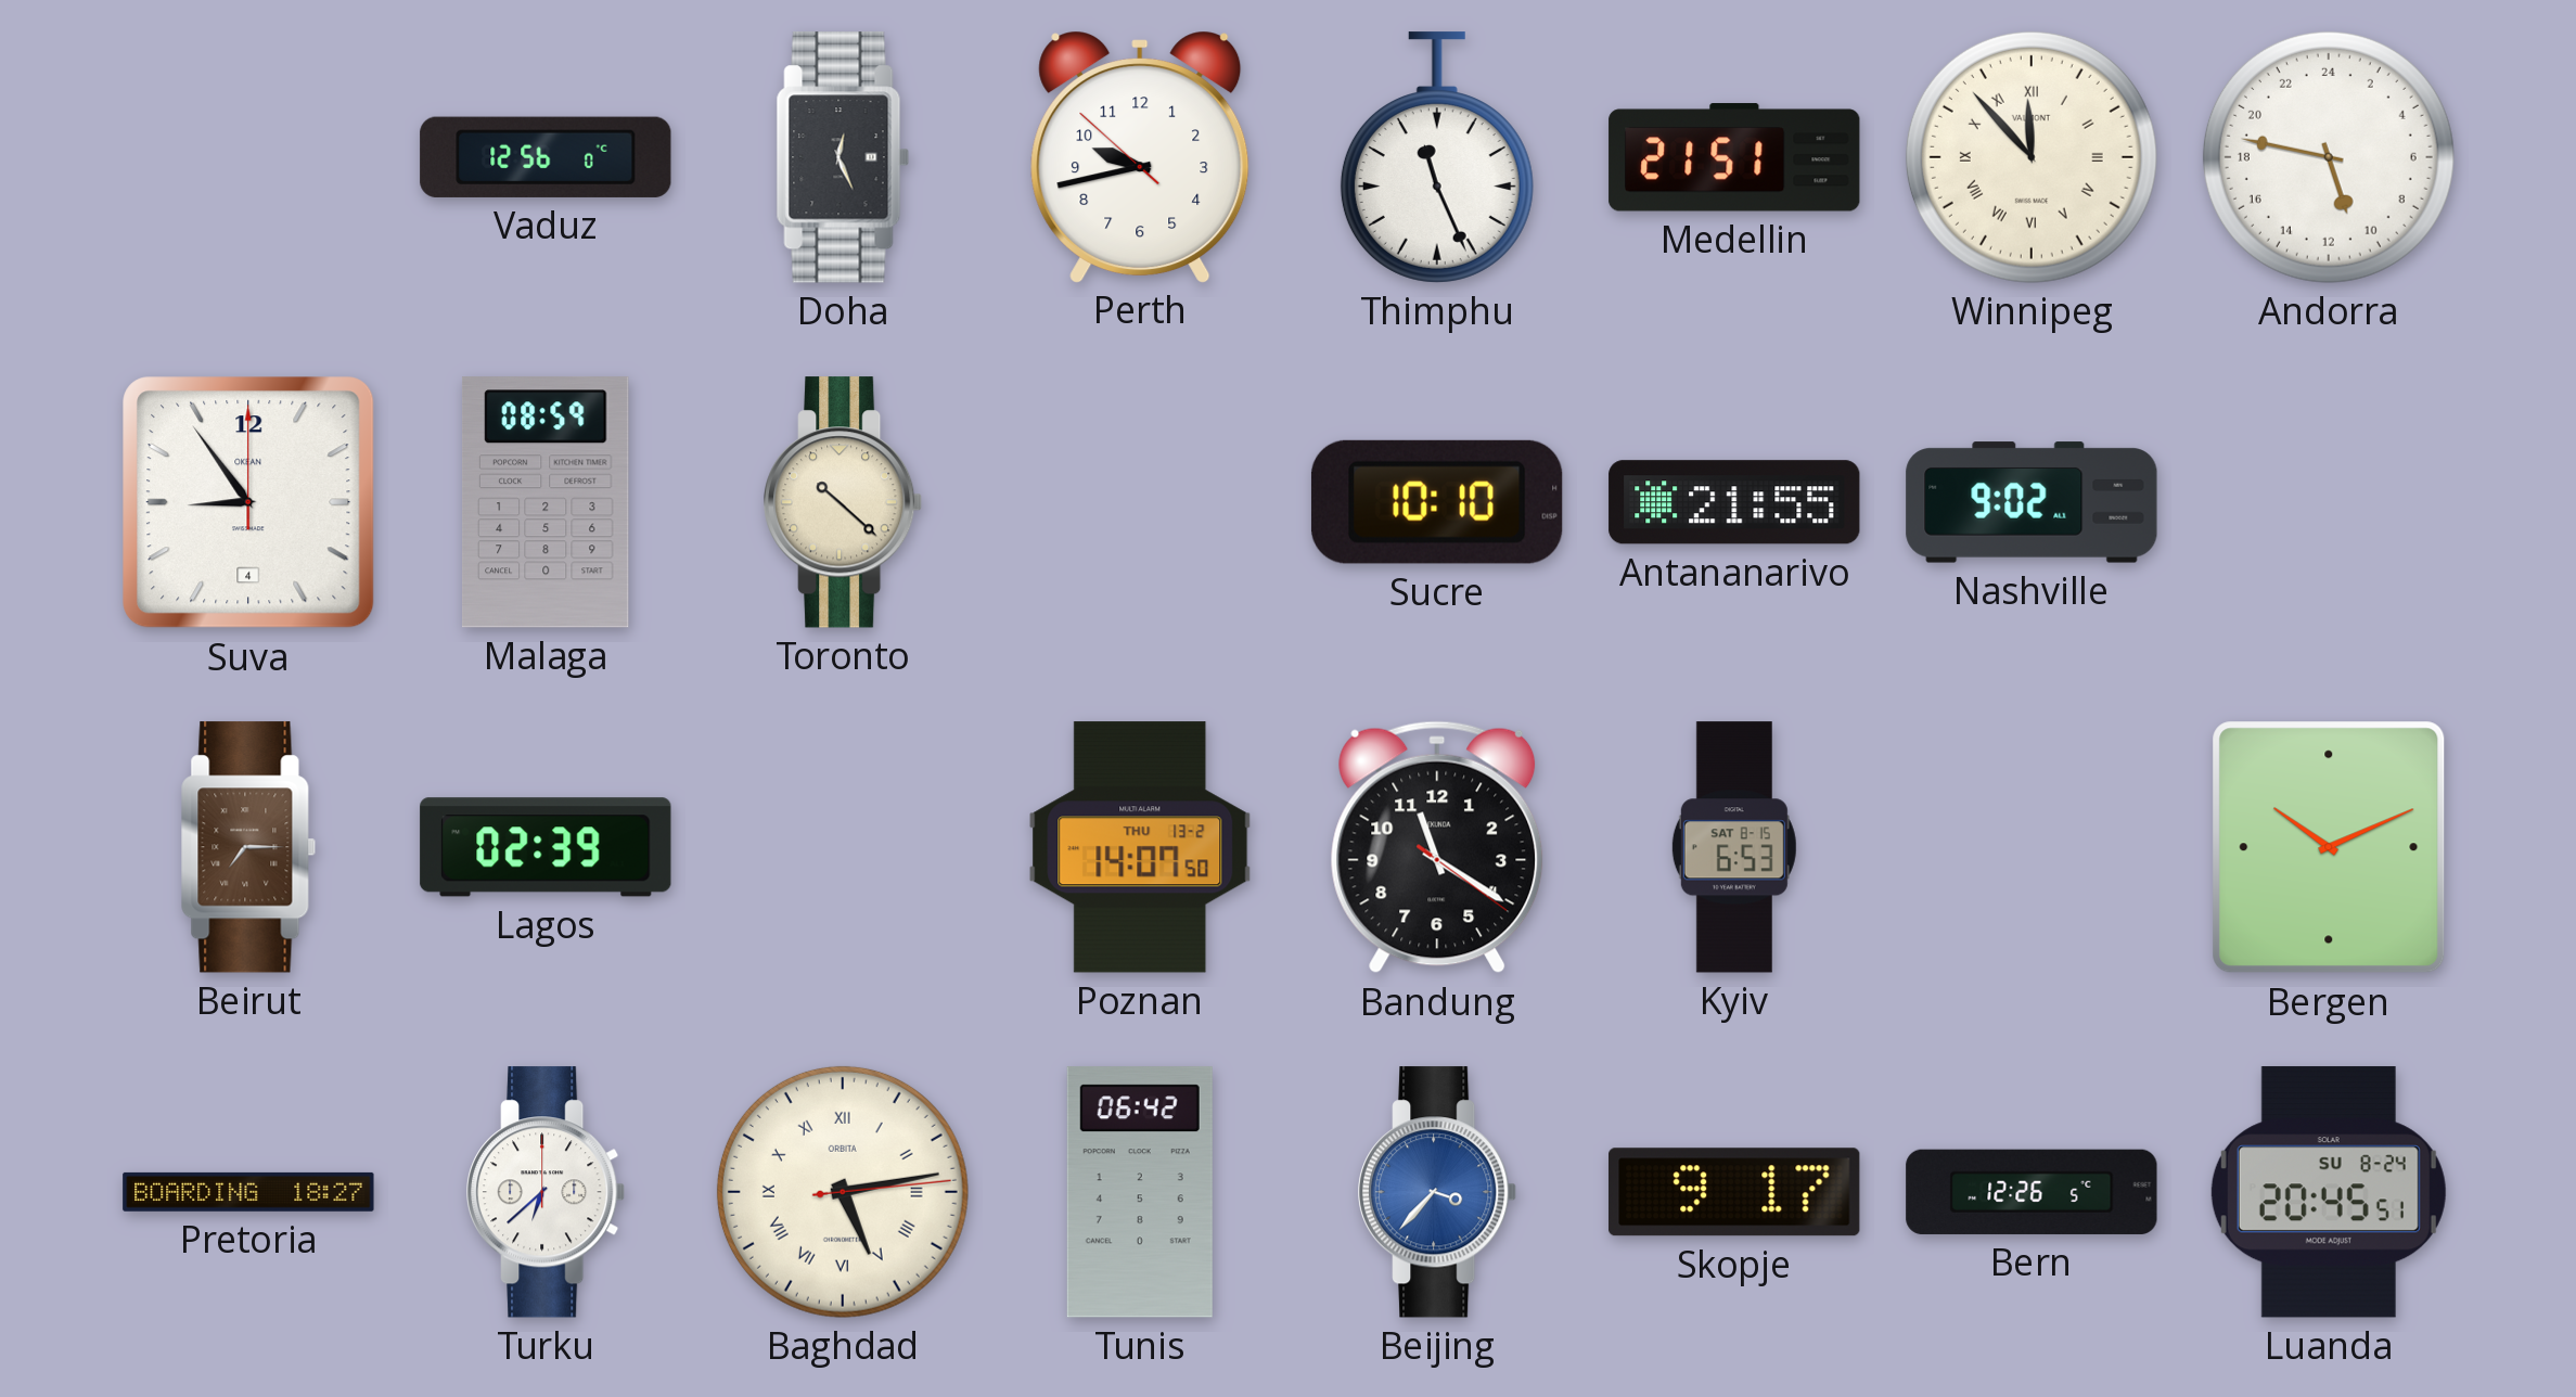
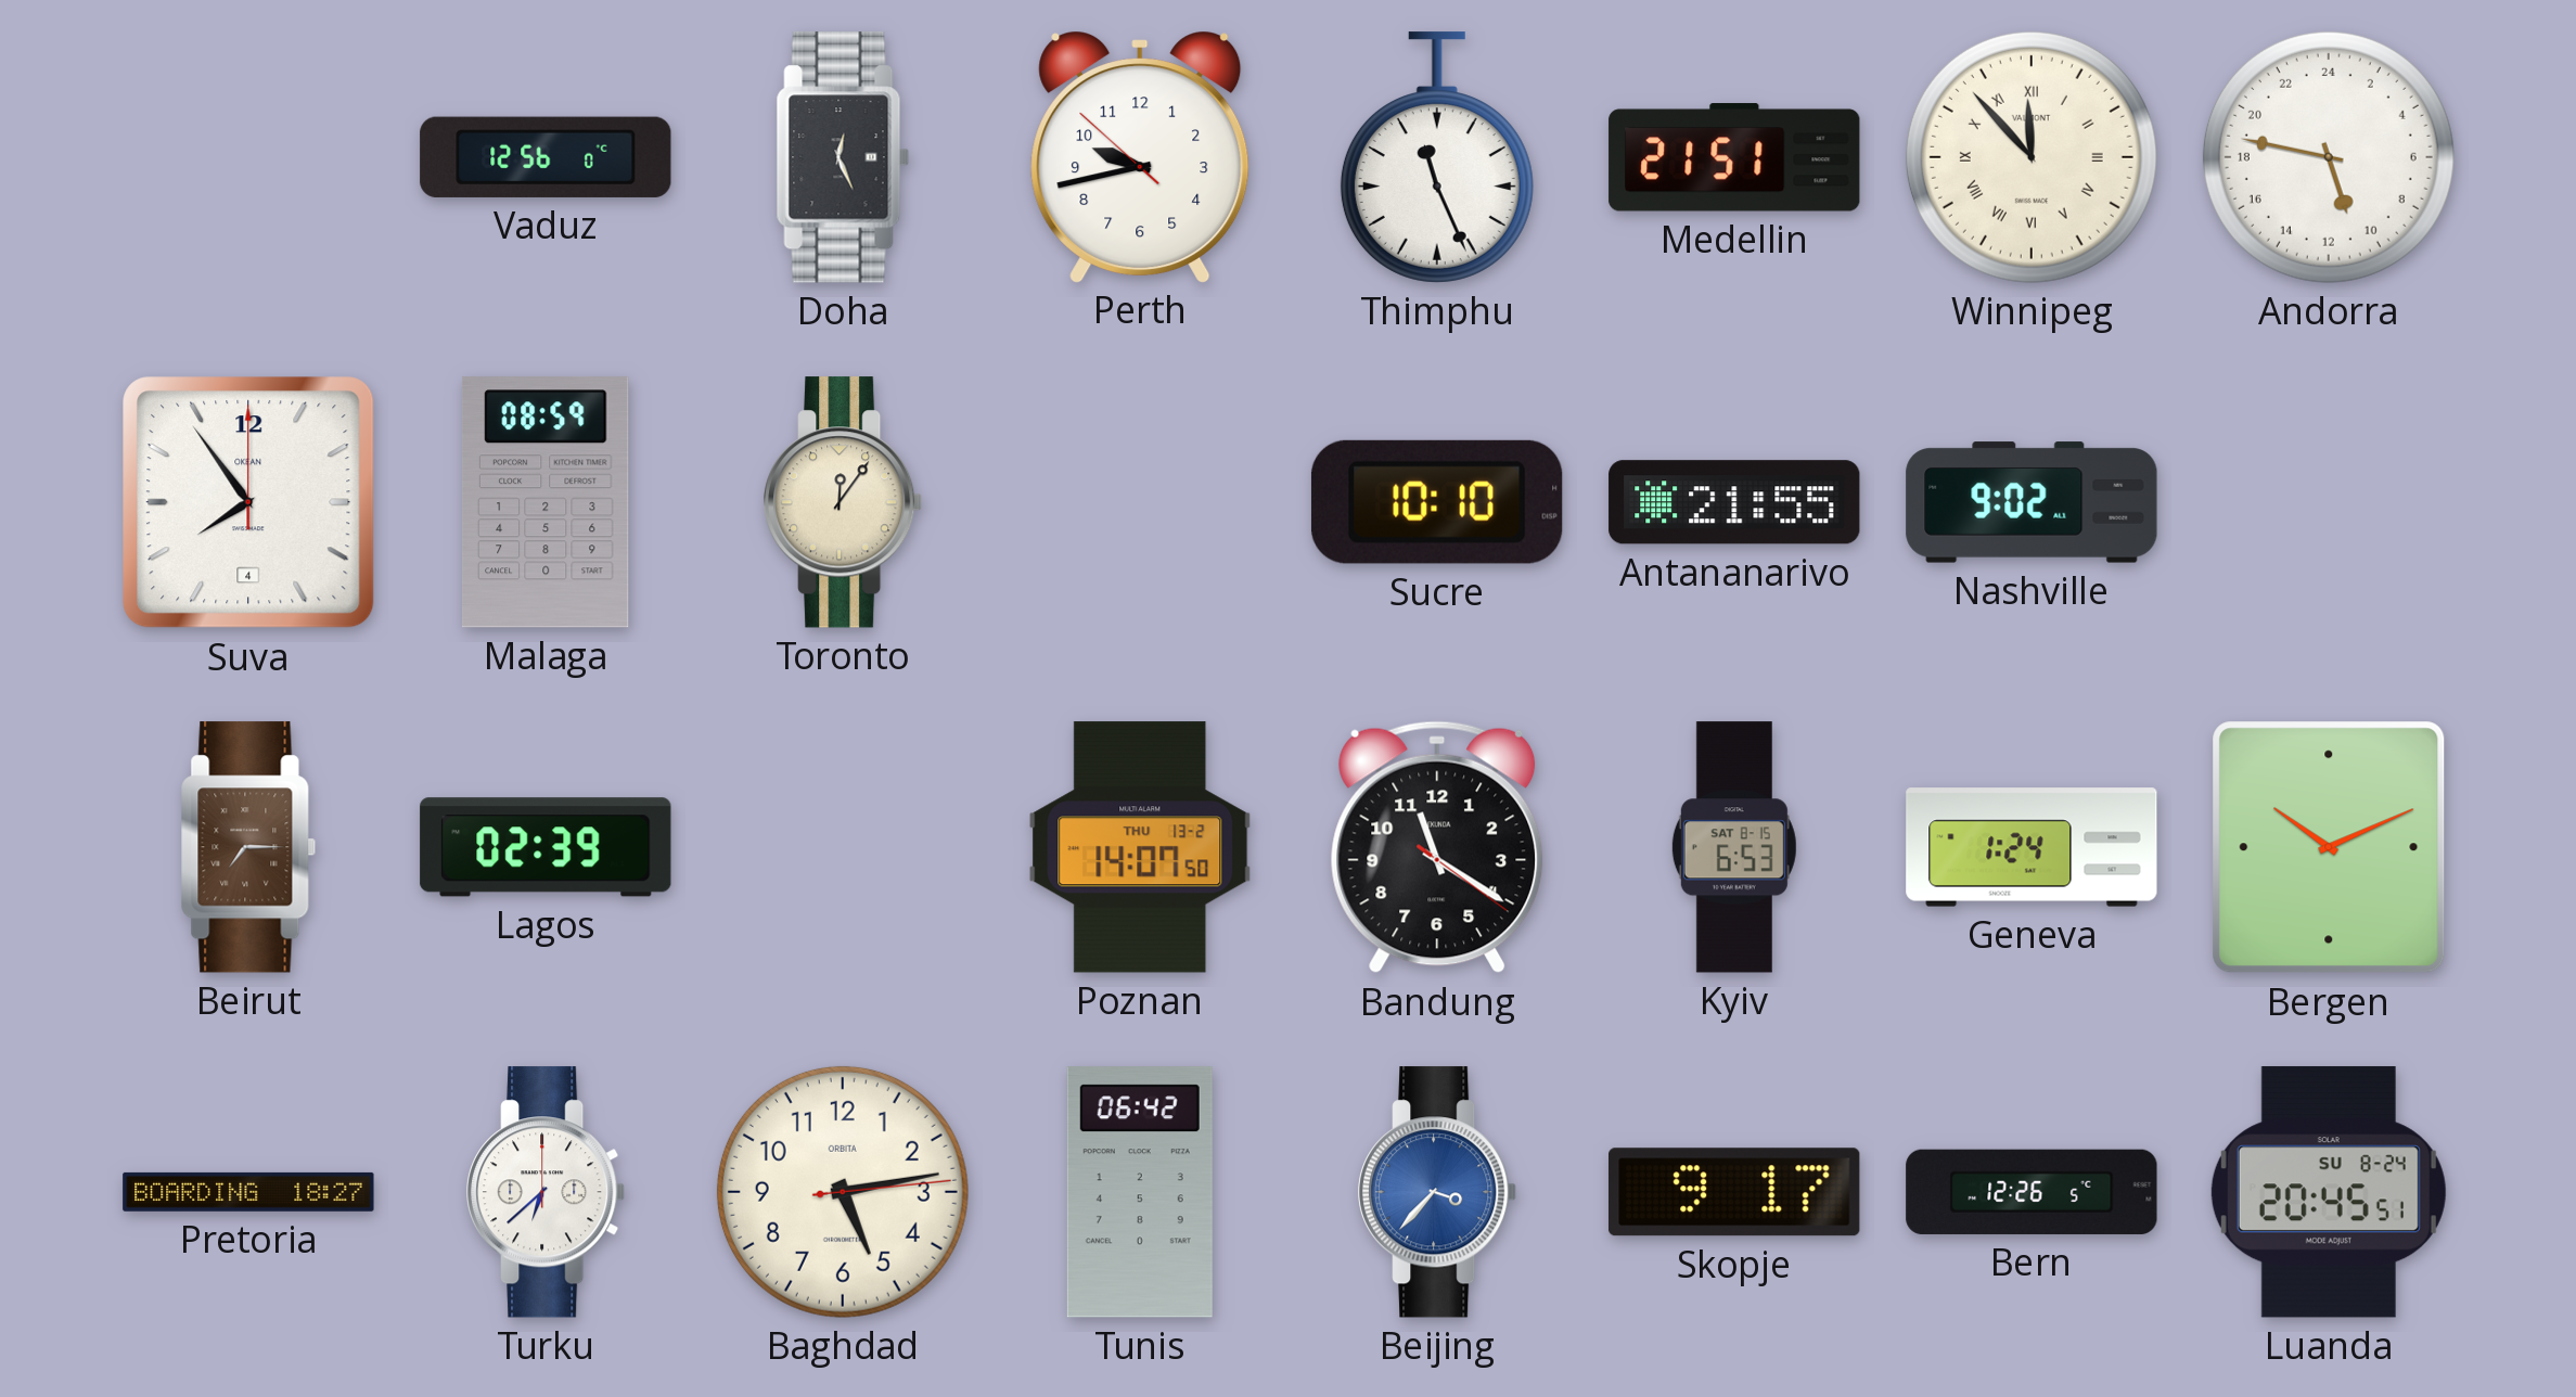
Suva: 8:54 -> 7:54
Toronto: 10:22 -> 12:06
Geneva: none -> 1:24
Baghdad numerals: Roman -> Arabic
